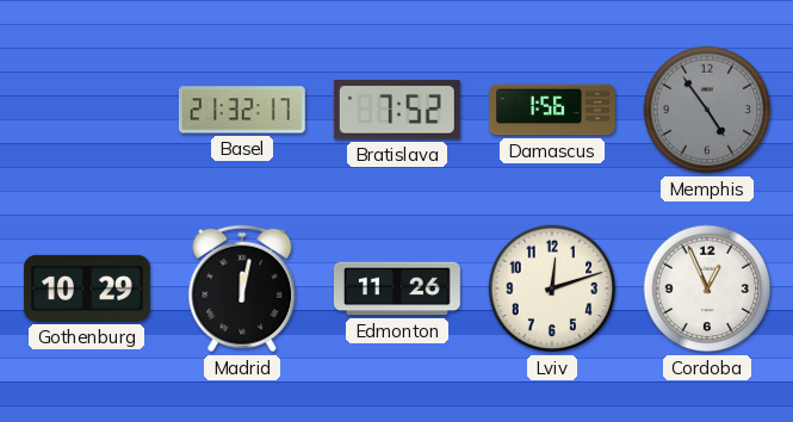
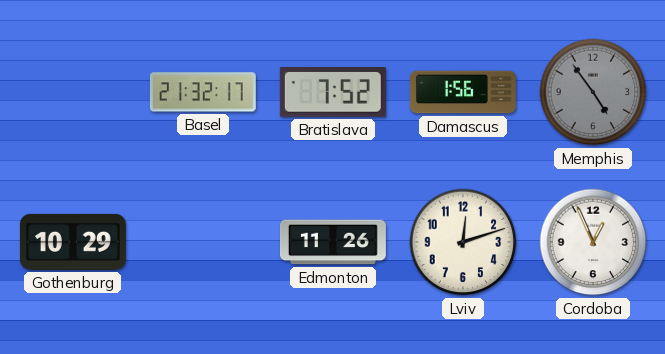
Madrid: 12:02 -> none
